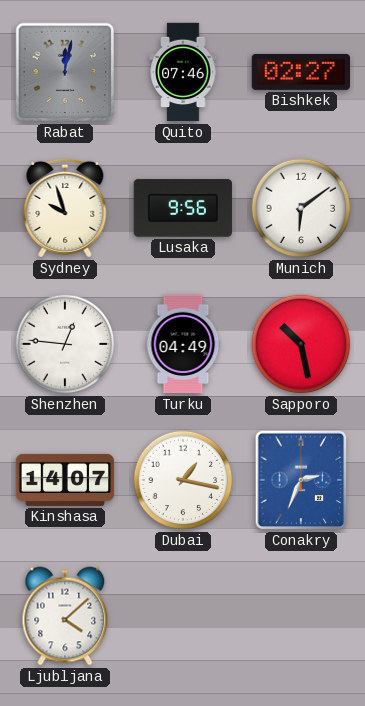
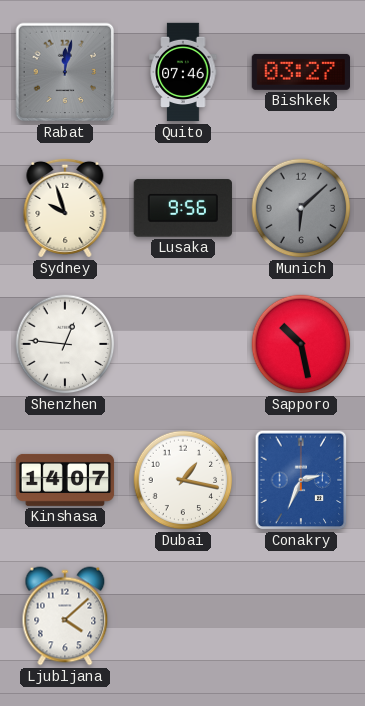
Bishkek: 02:27 -> 03:27
Munich: 6:09 -> 6:08
Munich dial: white -> grey
Turku: 04:49 -> none
